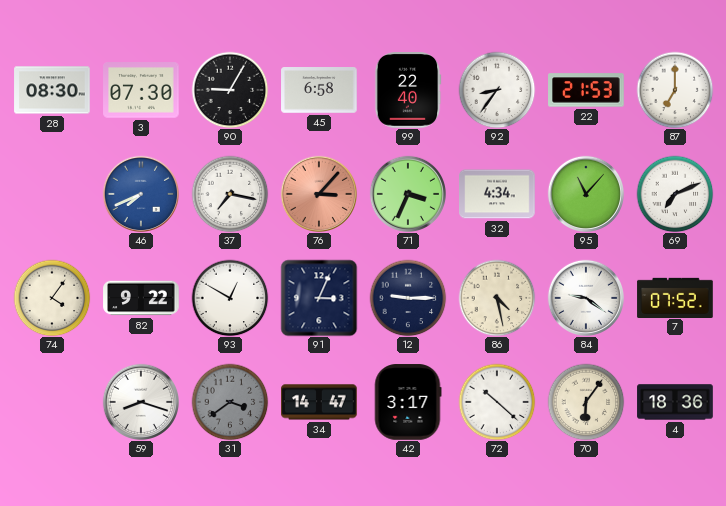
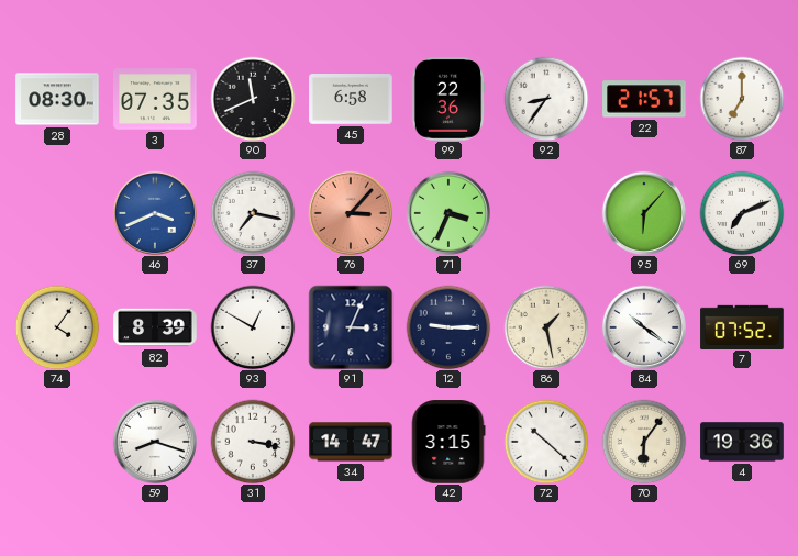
3: 07:30 -> 07:35
90: 9:05 -> 11:41
99: 22:40 -> 22:36
22: 21:53 -> 21:57
46: 7:41 -> 3:41
32: 4:34 -> none
95: 11:07 -> 6:07
82: 9:22 -> 8:39
86: 4:28 -> 1:28
84: 9:21 -> 10:21
31: 3:39 -> 3:17
31 dial: grey -> white
42: 3:17 -> 3:15
4: 18:36 -> 19:36
